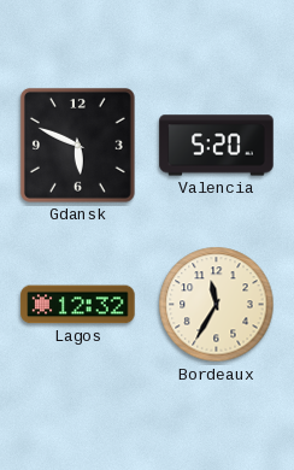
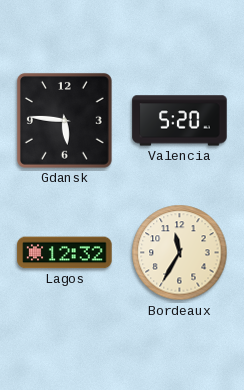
Gdansk: 5:49 -> 5:46
